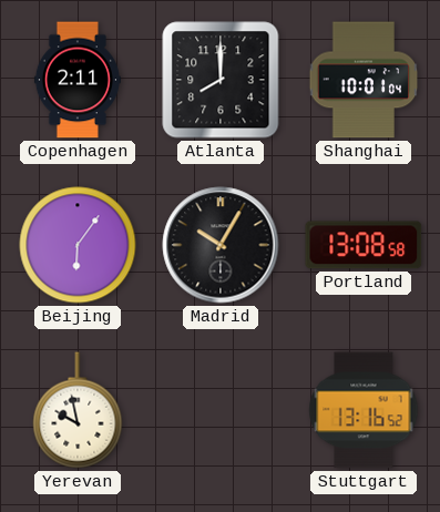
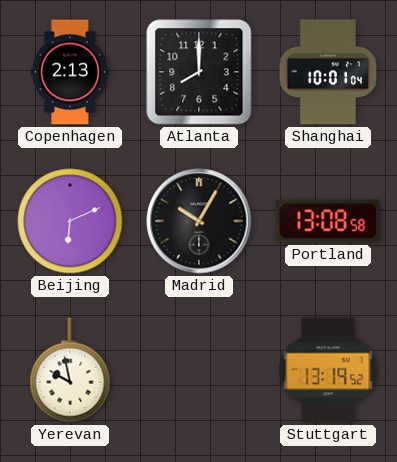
Copenhagen: 2:11 -> 2:13
Beijing: 6:06 -> 6:11
Stuttgart: 13:16 -> 13:19
